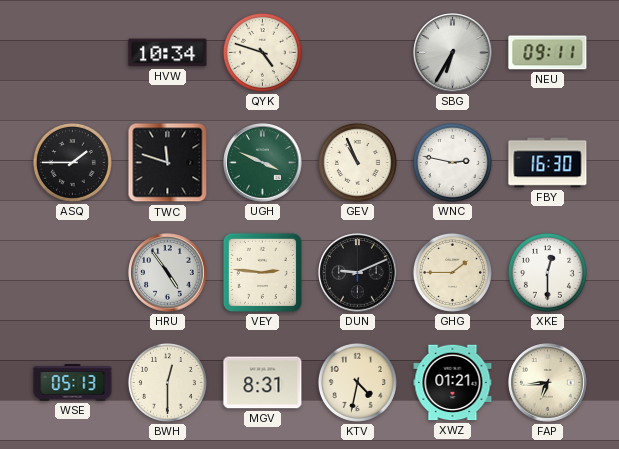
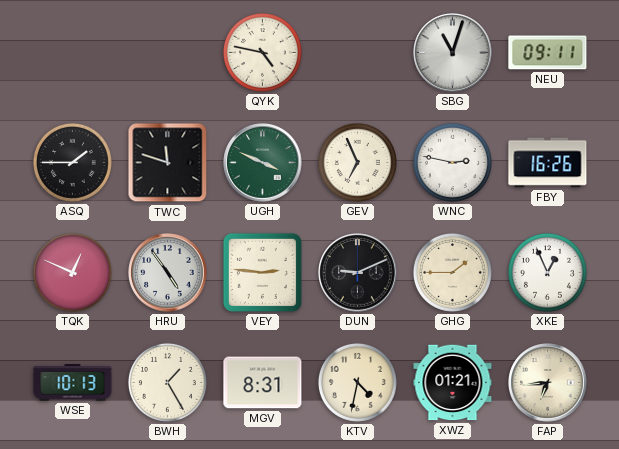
HVW: 10:34 -> none
QYK: 4:48 -> 4:47
SBG: 6:35 -> 11:03
GEV: 10:56 -> 6:56
FBY: 16:30 -> 16:26
TQK: none -> 12:49
XKE: 12:30 -> 12:56
WSE: 05:13 -> 10:13
BWH: 12:30 -> 1:25
